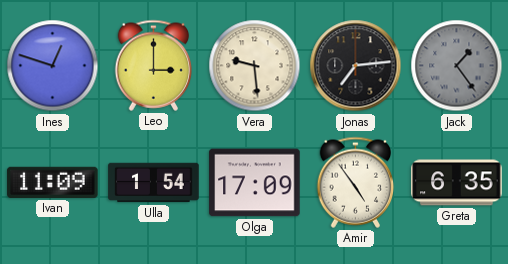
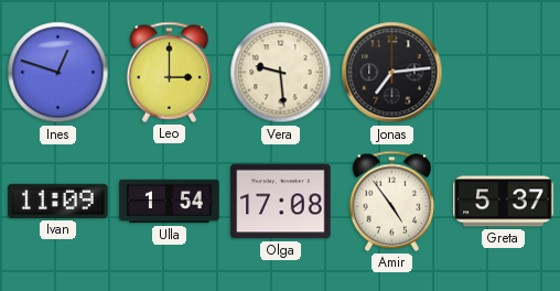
Jack: 1:24 -> none
Olga: 17:09 -> 17:08
Greta: 6:35 -> 5:37
